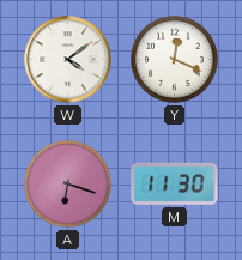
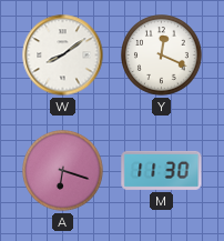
W: 4:09 -> 8:09
